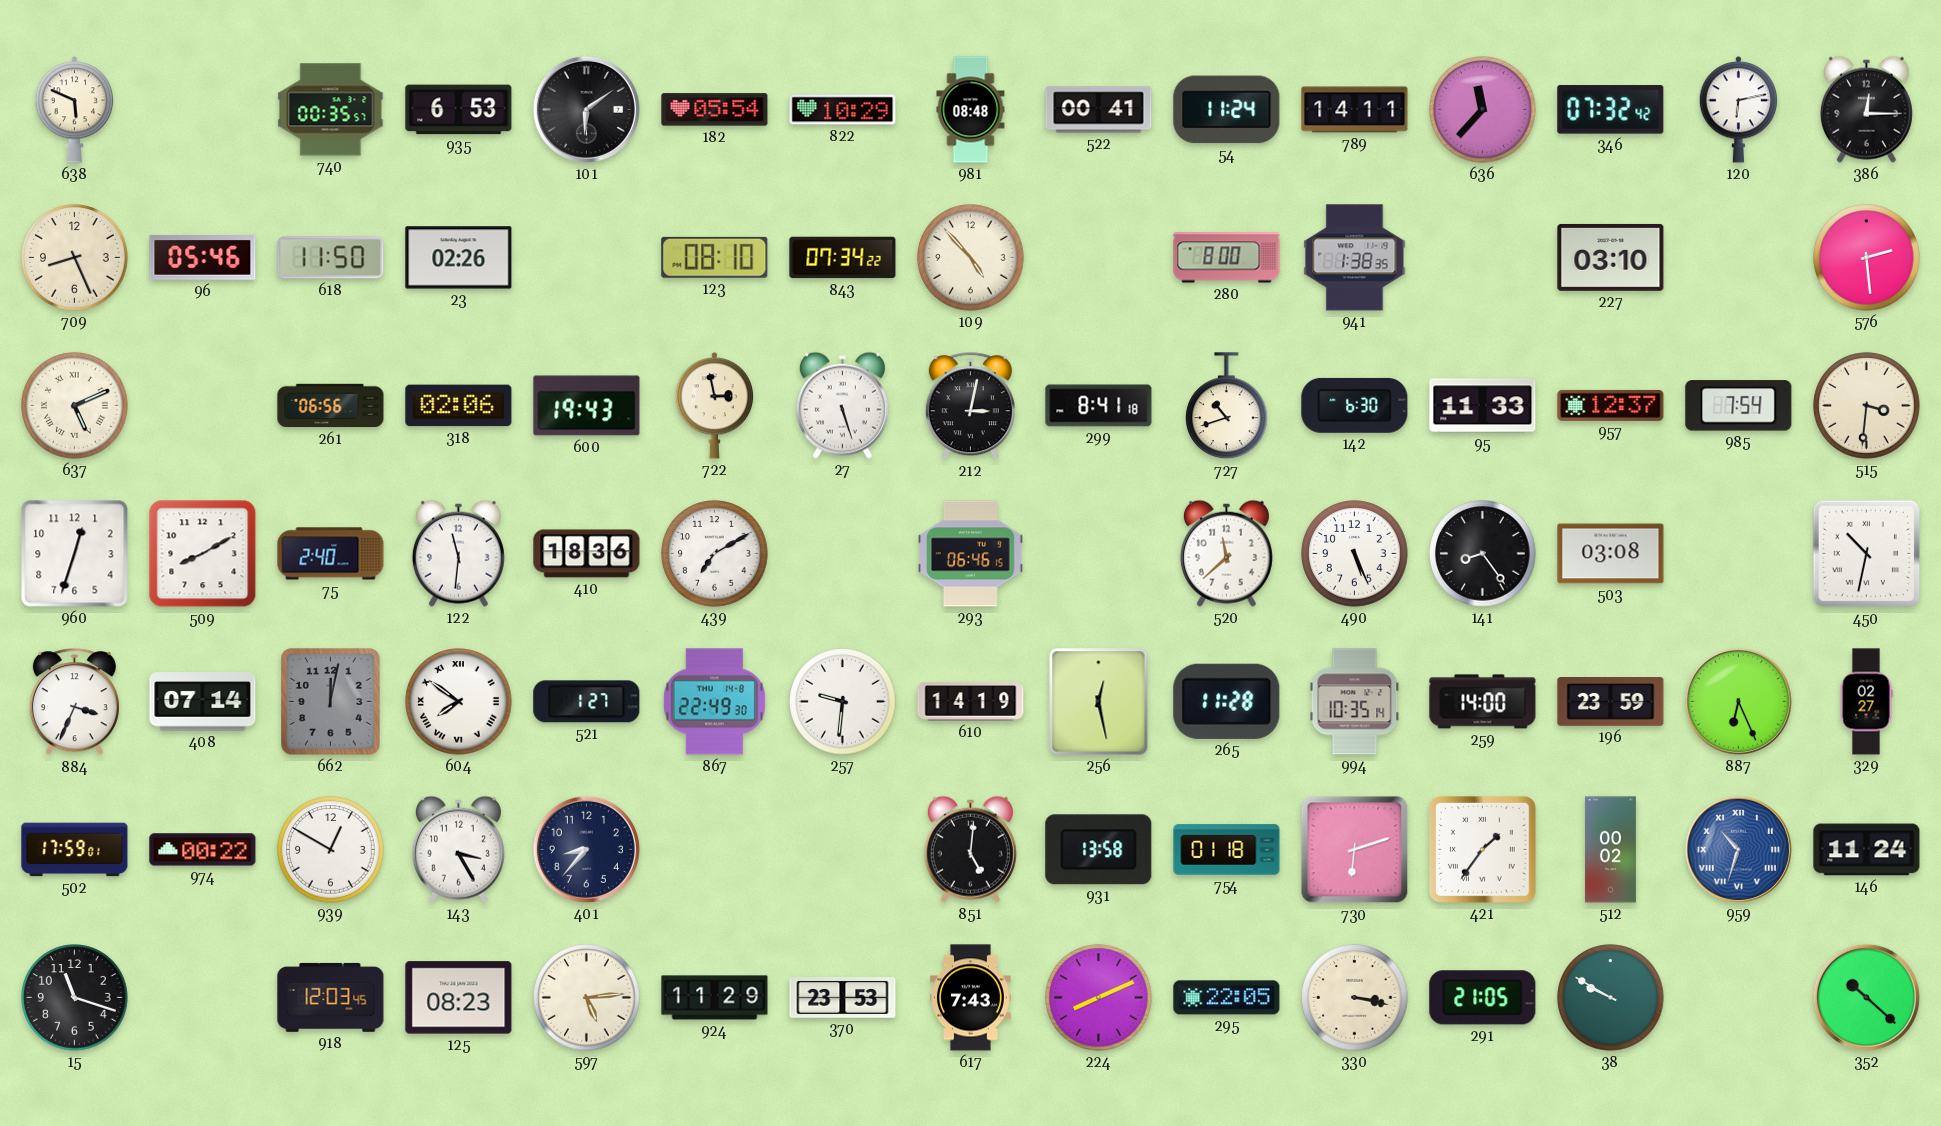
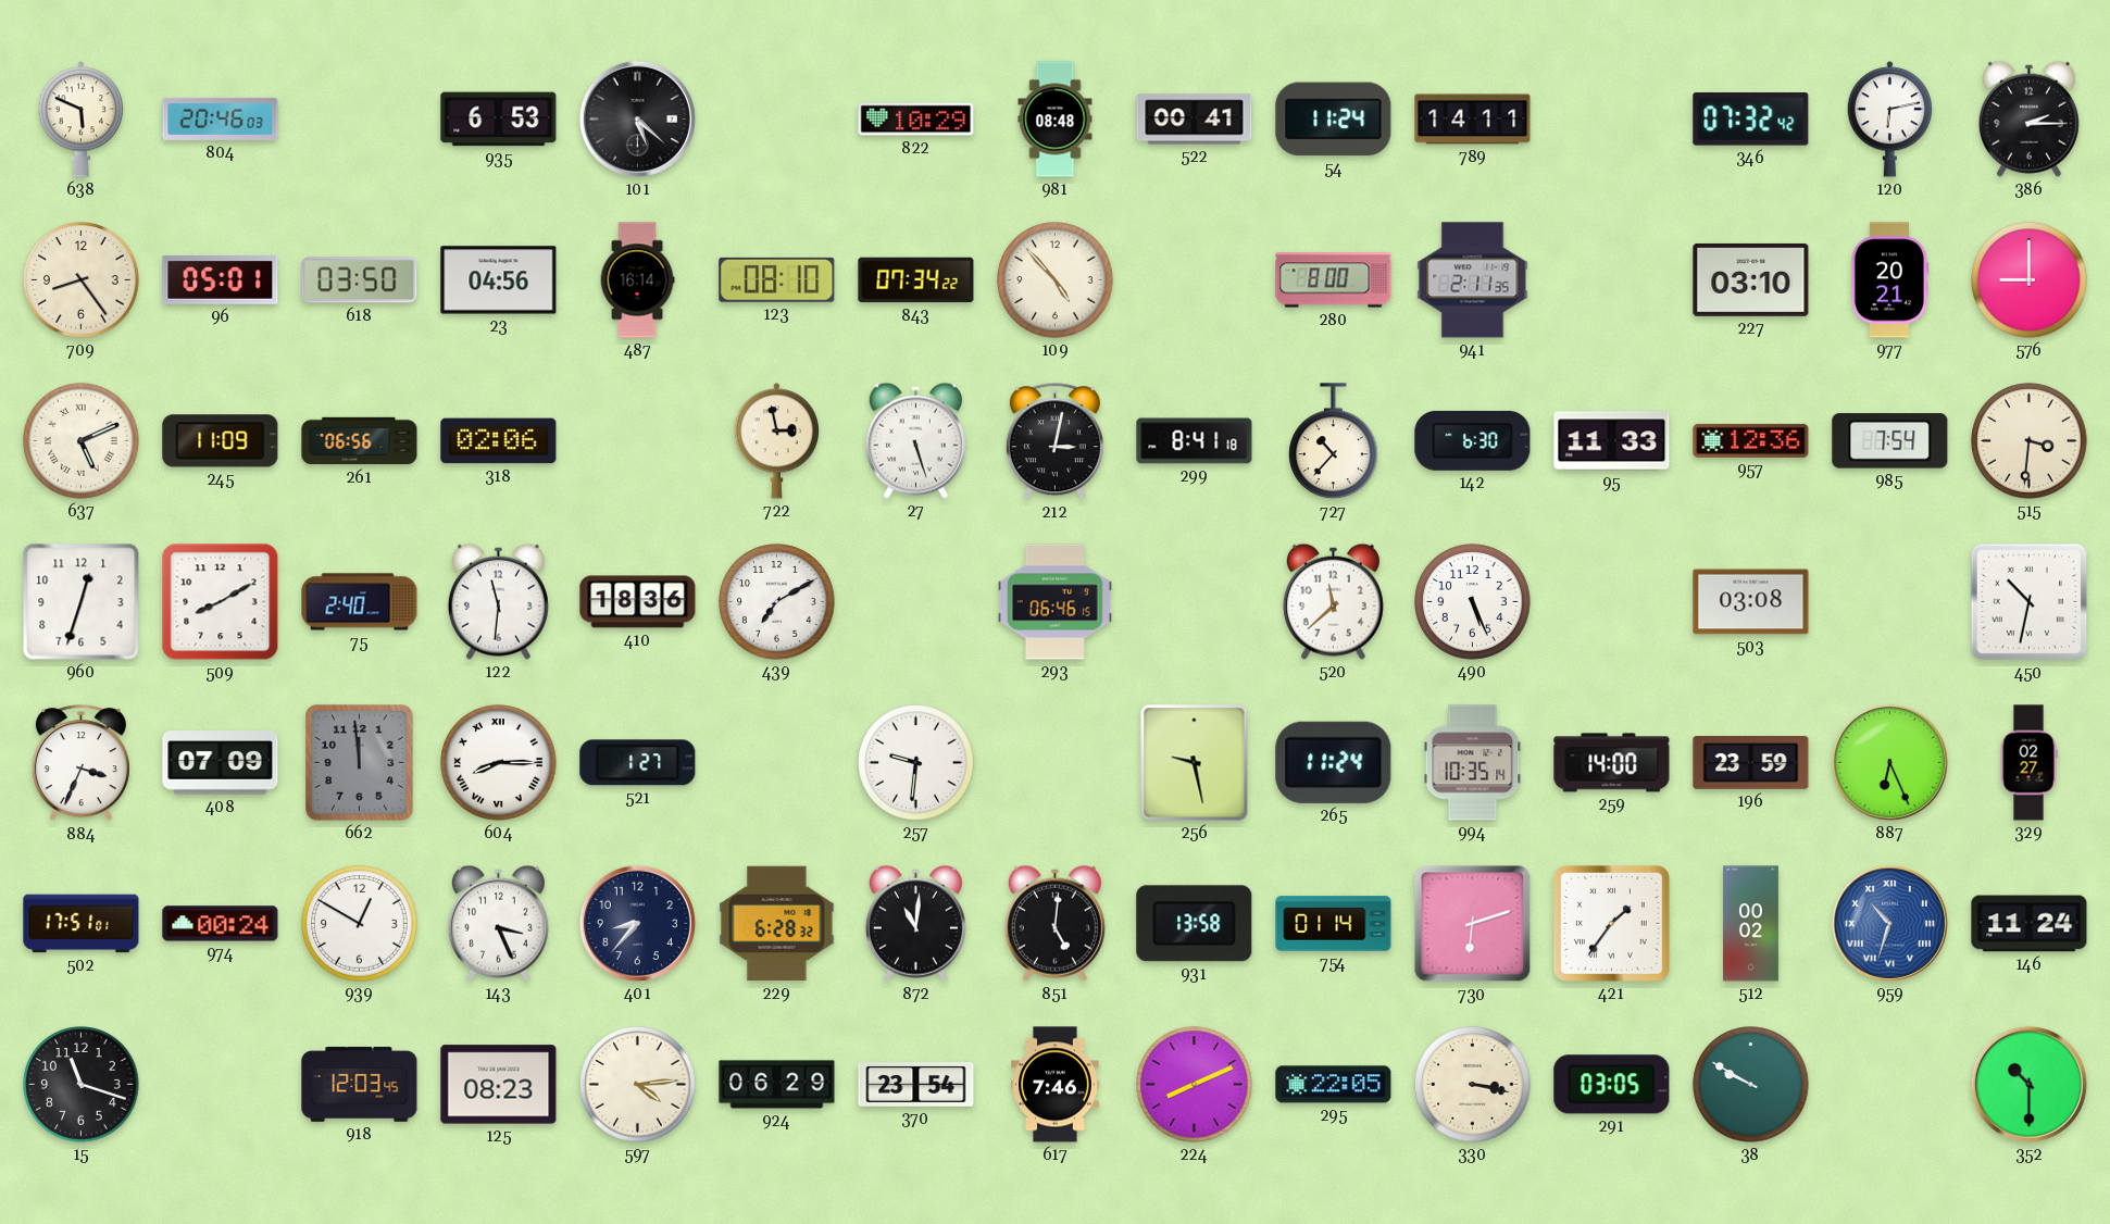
804: none -> 20:46
740: 00:35 -> none
101: 6:09 -> 5:22
182: 05:54 -> none
636: 11:37 -> none
386: 12:15 -> 2:15
709: 8:26 -> 8:24
96: 05:46 -> 05:01
618: 11:50 -> 03:50
23: 02:26 -> 04:56
487: none -> 16:14
941: 1:38 -> 2:11
977: none -> 20:21
576: 2:29 -> 9:00
245: none -> 11:09
600: 19:43 -> none
727: 10:42 -> 10:37
957: 12:37 -> 12:36
141: 8:24 -> none
408: 07:14 -> 07:09
662: 12:02 -> 11:59
604: 7:51 -> 8:15
867: 22:49 -> none
610: 14:19 -> none
256: 12:28 -> 9:28
265: 11:28 -> 11:24
502: 17:59 -> 17:51
974: 00:22 -> 00:24
143: 3:25 -> 3:26
229: none -> 6:28
872: none -> 11:01
754: 01:18 -> 01:14
597: 5:14 -> 4:14
924: 11:29 -> 06:29
370: 23:53 -> 23:54
617: 7:43 -> 7:46
291: 21:05 -> 03:05
352: 10:22 -> 10:30
